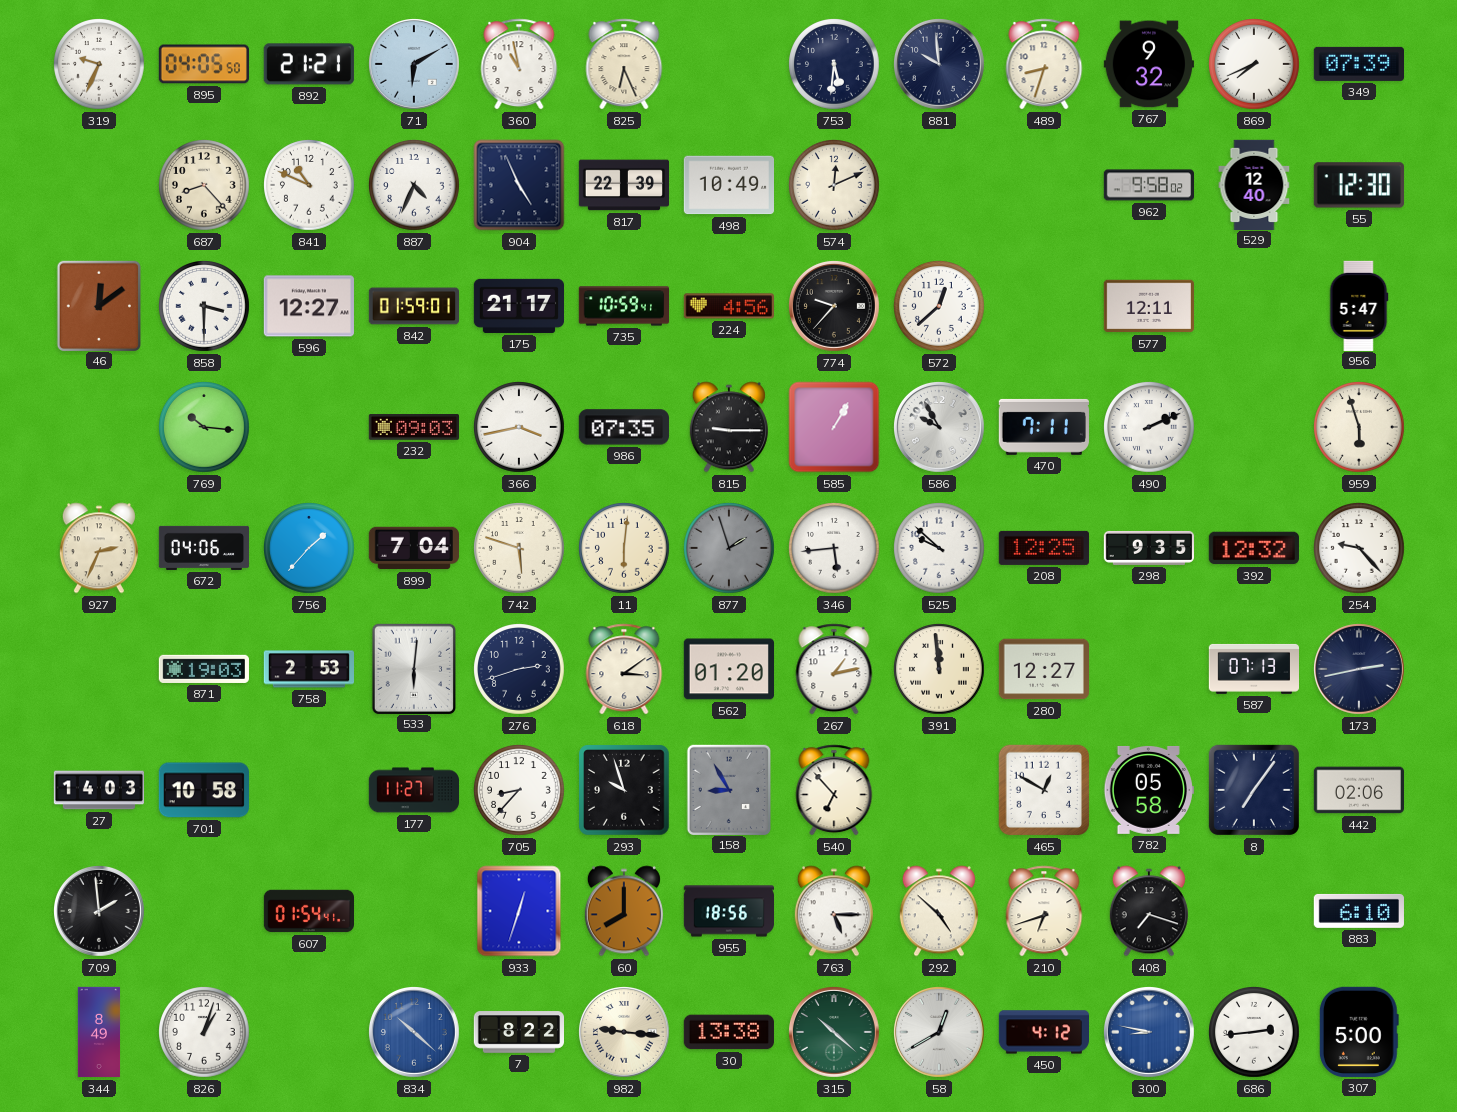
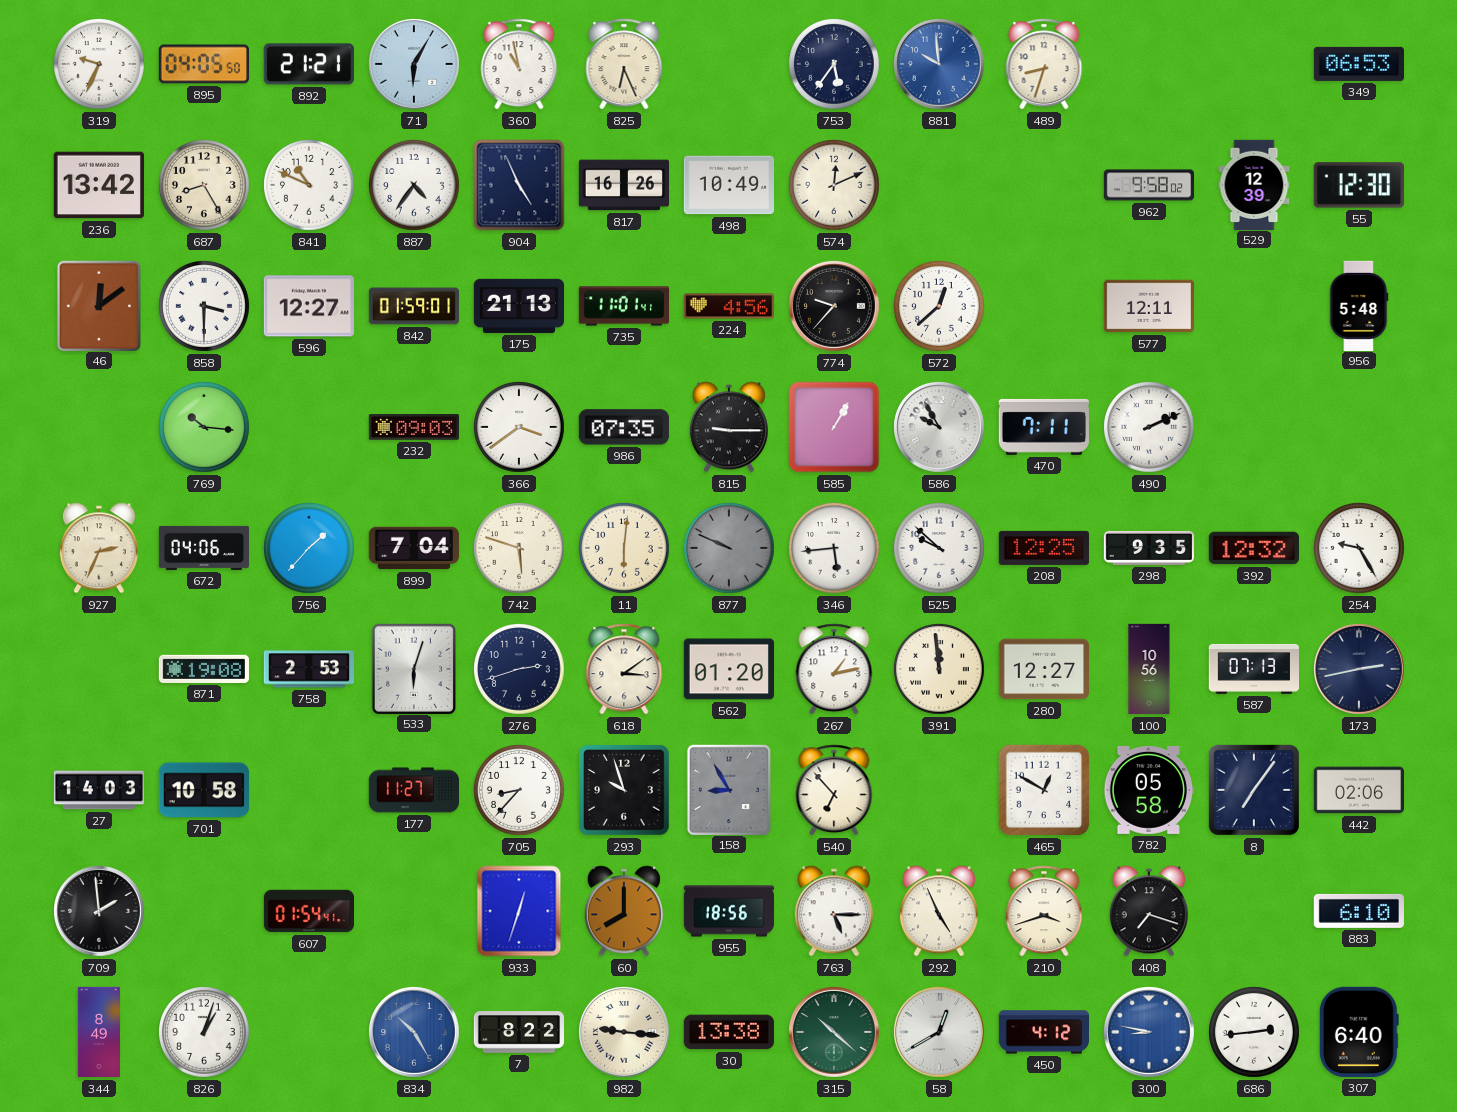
71: 6:10 -> 6:05
753: 5:31 -> 5:36
881 dial: navy -> blue
767: 9:32 -> none
869: 7:41 -> none
349: 07:39 -> 06:53
236: none -> 13:42
687: 8:23 -> 8:25
887: 4:34 -> 4:36
817: 22:39 -> 16:26
529: 12:40 -> 12:39
175: 21:17 -> 21:13
735: 10:59 -> 11:01
956: 5:47 -> 5:48
366: 3:43 -> 3:39
959: 5:57 -> none
877: 1:57 -> 9:49
254: 9:23 -> 9:25
871: 19:03 -> 19:08
533: 6:01 -> 6:03
100: none -> 10:56
292: 4:52 -> 4:56
210: 6:42 -> 3:42
834: 10:22 -> 10:25
307: 5:00 -> 6:40
